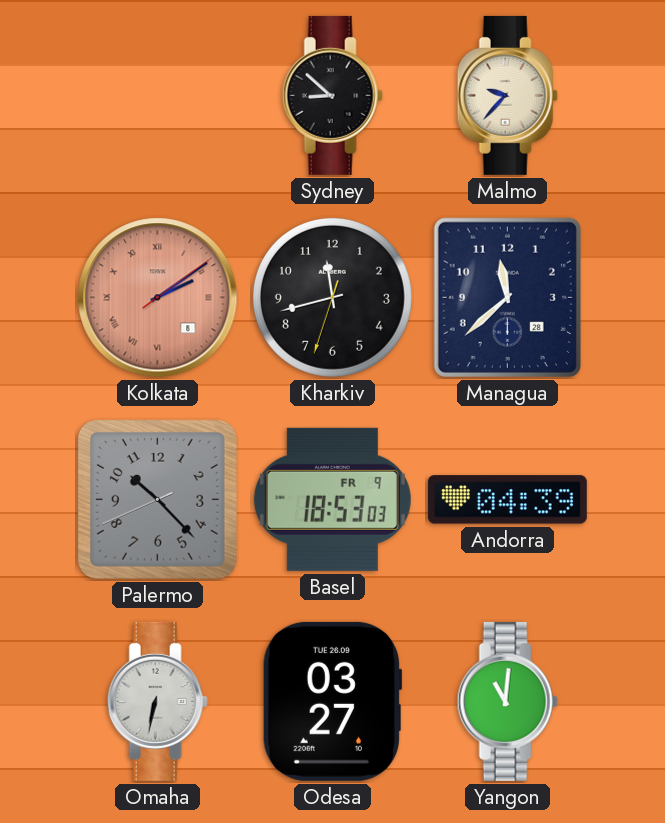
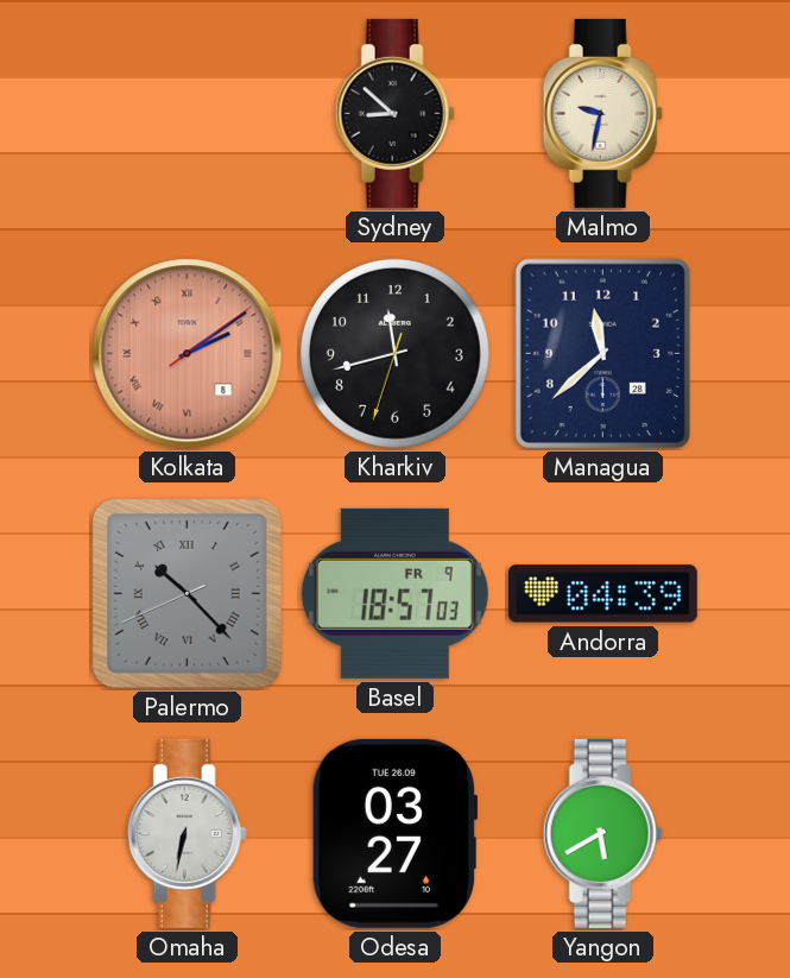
Malmo: 9:37 -> 9:32
Palermo numerals: Arabic -> Roman
Basel: 18:53 -> 18:57
Yangon: 11:01 -> 5:40
